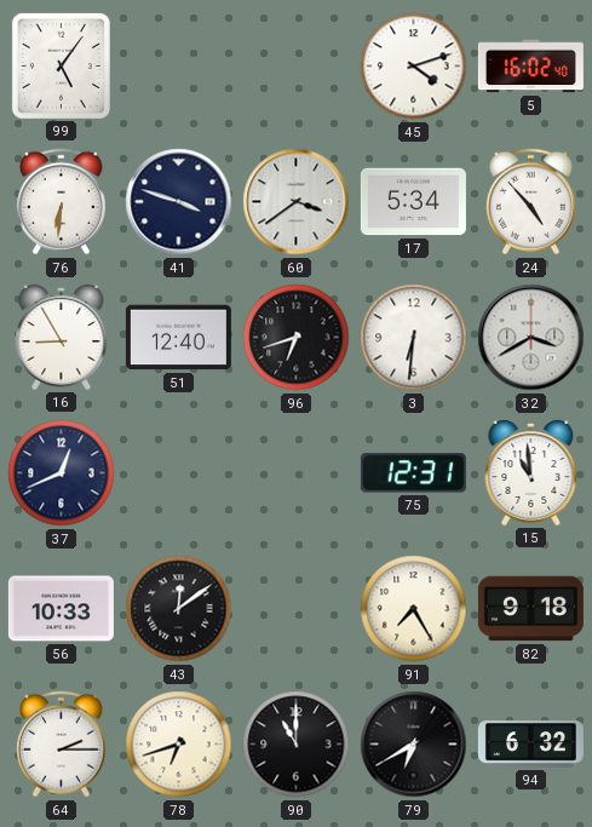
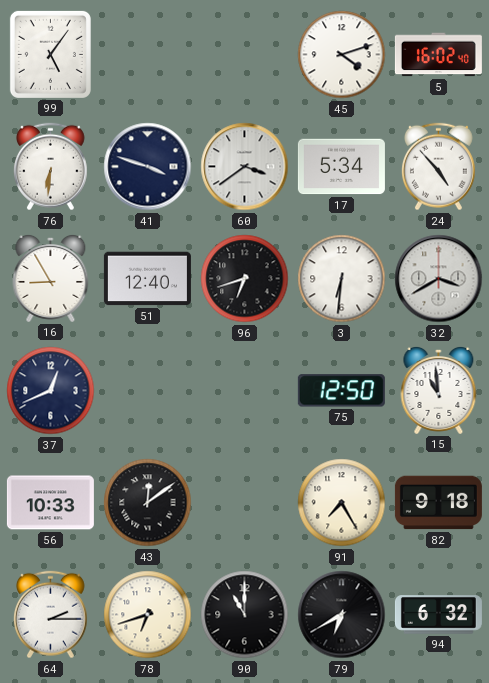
75: 12:31 -> 12:50
